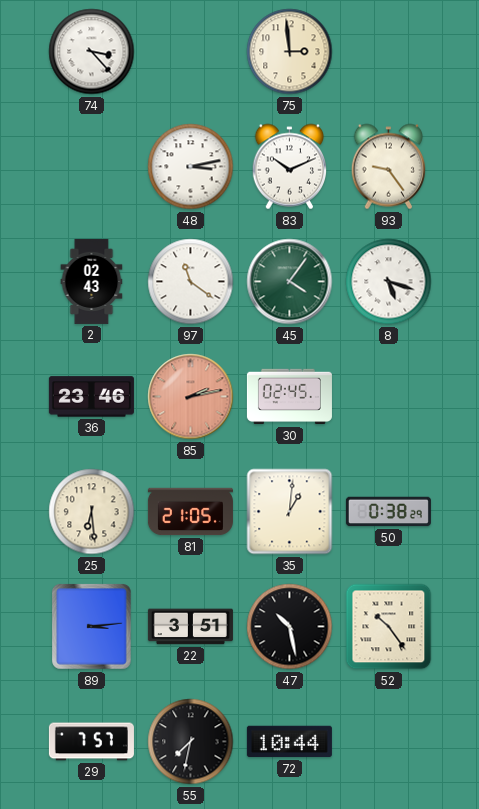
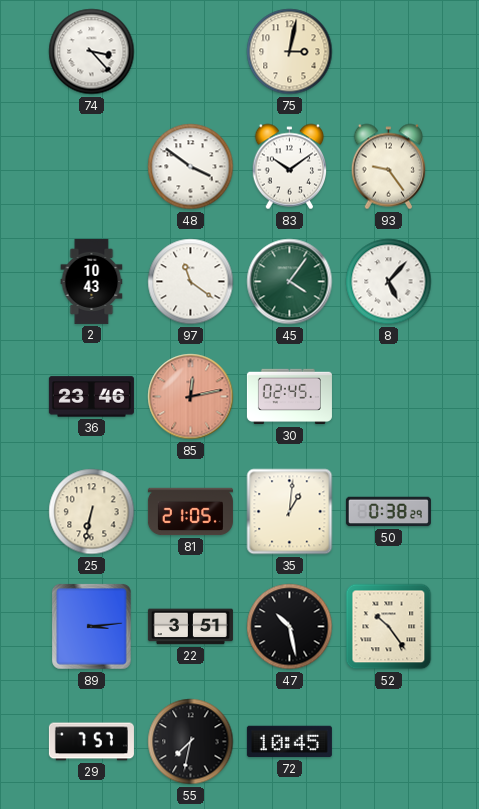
75: 2:59 -> 3:02
48: 3:13 -> 3:51
83: 10:11 -> 10:09
2: 02:43 -> 10:43
8: 5:18 -> 5:07
85: 2:13 -> 12:13
25: 6:29 -> 6:32
72: 10:44 -> 10:45
